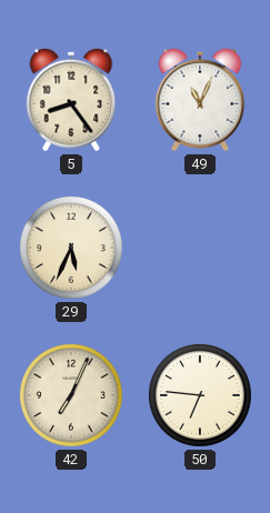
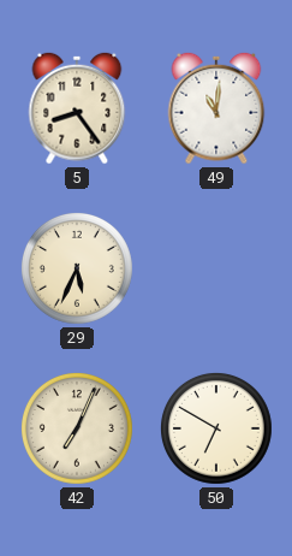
49: 11:04 -> 11:01
50: 6:46 -> 6:50
